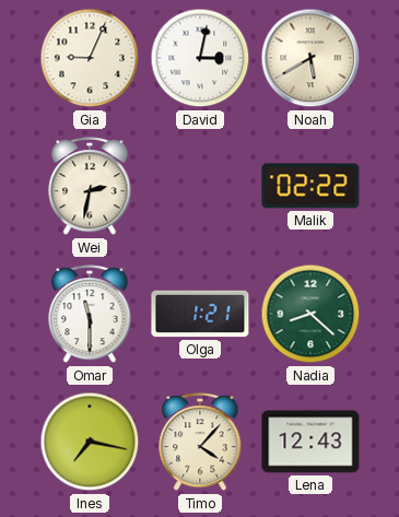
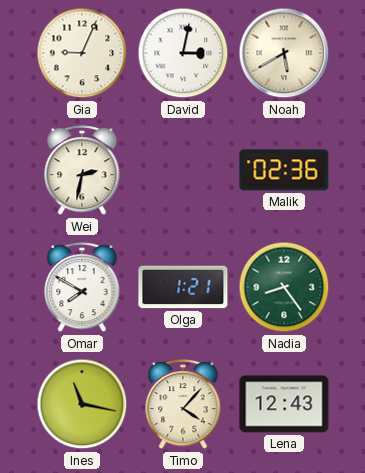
Malik: 02:22 -> 02:36
Omar: 11:30 -> 7:50
Nadia: 8:22 -> 8:24
Ines: 7:17 -> 11:17
